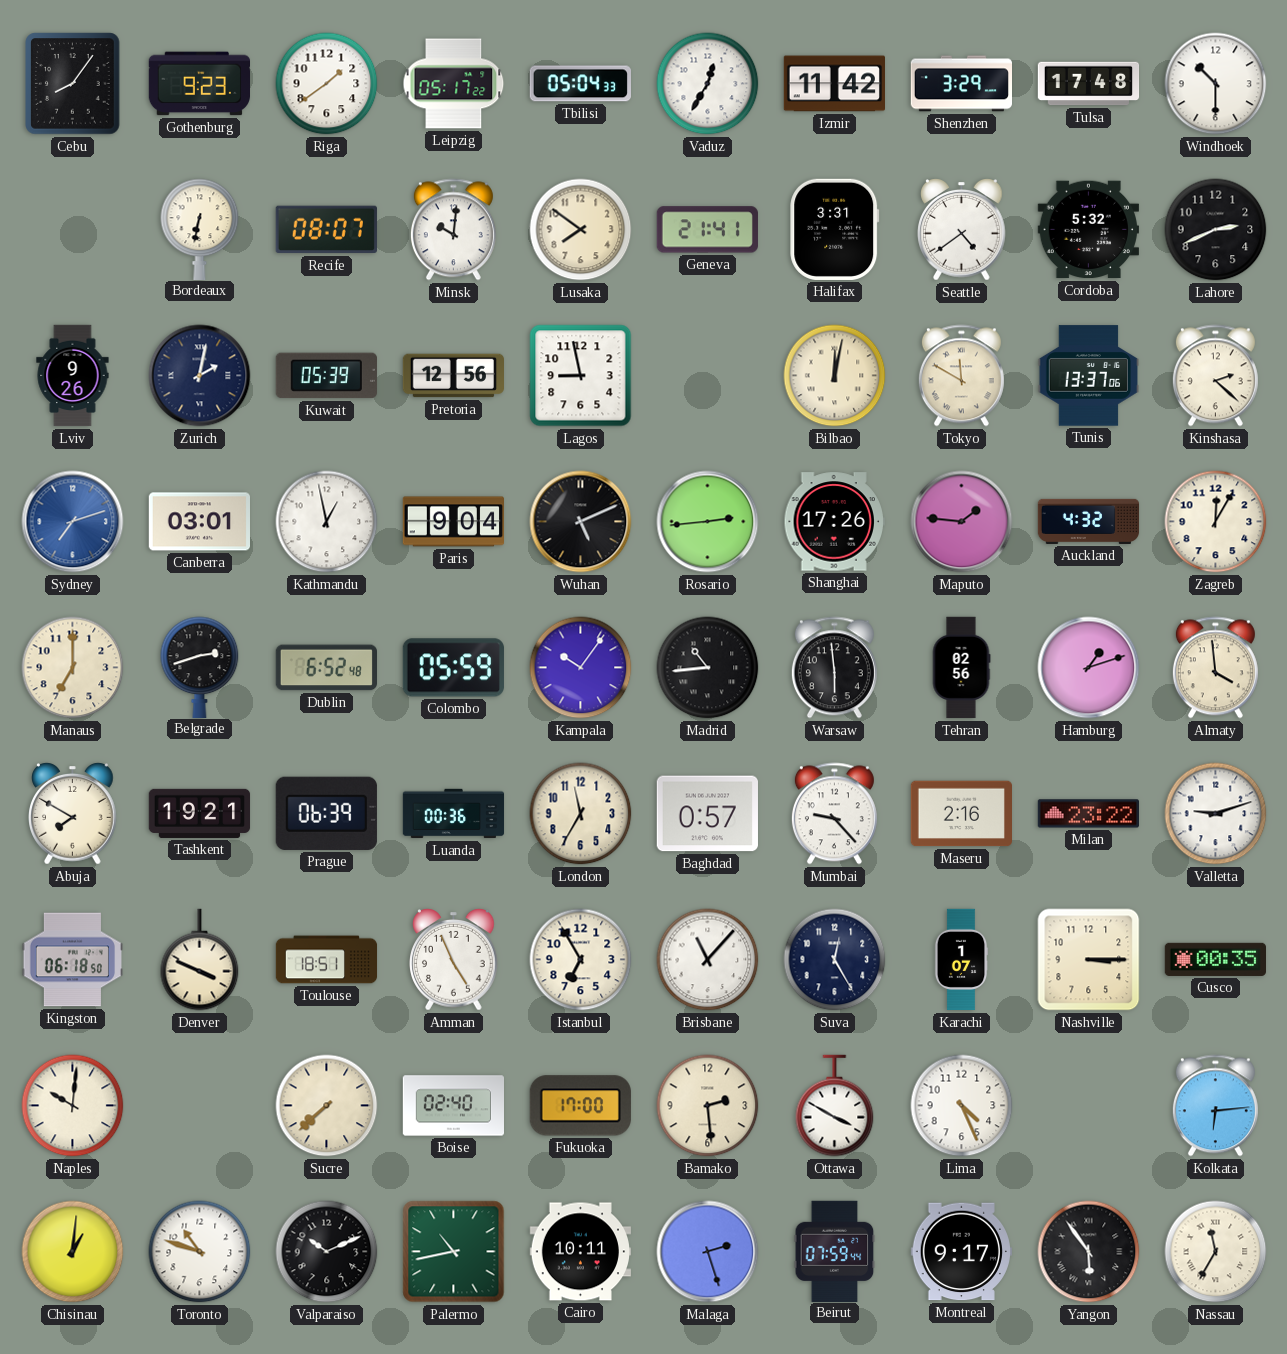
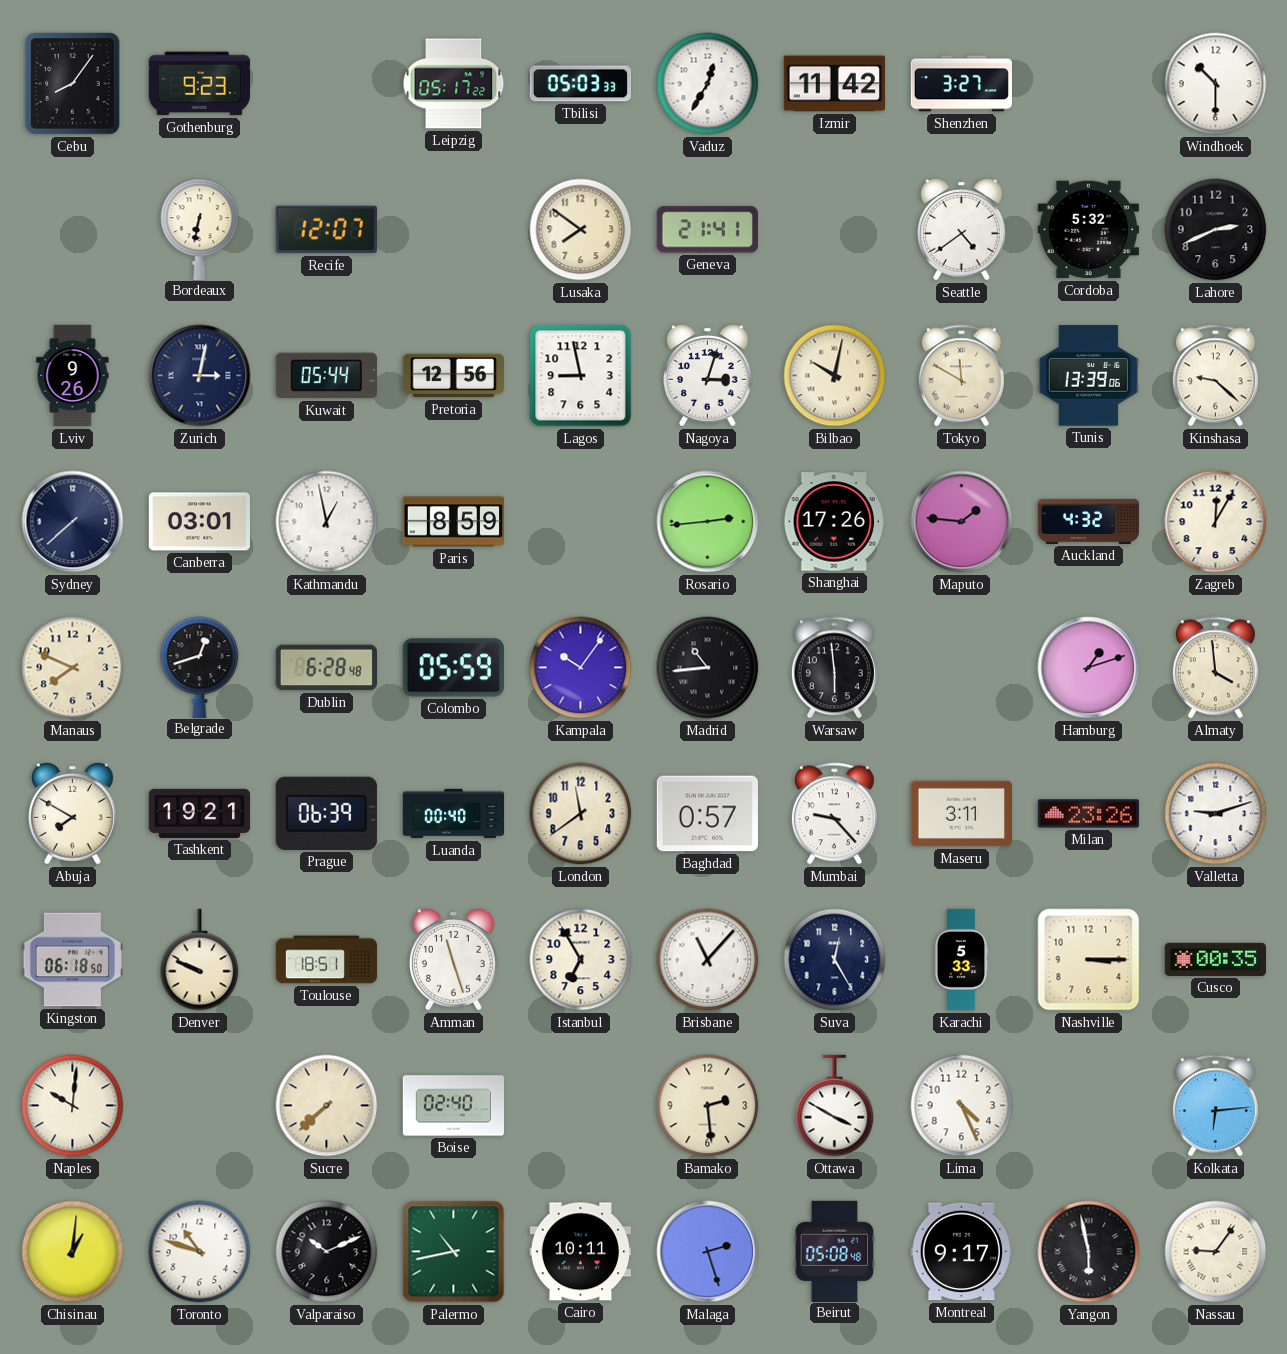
Riga: 1:39 -> none
Tbilisi: 05:04 -> 05:03
Shenzhen: 3:29 -> 3:27
Tulsa: 17:48 -> none
Recife: 08:07 -> 12:07
Minsk: 10:01 -> none
Halifax: 3:31 -> none
Zurich: 2:02 -> 3:02
Kuwait: 05:39 -> 05:44
Nagoya: none -> 3:03
Bilbao: 12:02 -> 10:02
Tunis: 13:37 -> 13:39
Kinshasa: 2:22 -> 9:22
Sydney: 7:12 -> 7:38
Sydney dial: blue -> navy
Paris: 9:04 -> 8:59
Wuhan: 5:11 -> none
Manaus: 7:00 -> 7:49
Belgrade: 2:42 -> 12:42
Dublin: 6:52 -> 6:28
Tehran: 02:56 -> none
Luanda: 00:36 -> 00:40
London: 11:35 -> 11:39
Maseru: 2:16 -> 3:11
Milan: 23:22 -> 23:26
Denver: 3:49 -> 9:49
Amman: 4:56 -> 11:27
Karachi: 1:07 -> 5:33
Fukuoka: 17:00 -> none
Beirut: 07:59 -> 05:08
Yangon: 5:54 -> 5:58
Nassau: 11:35 -> 9:06
